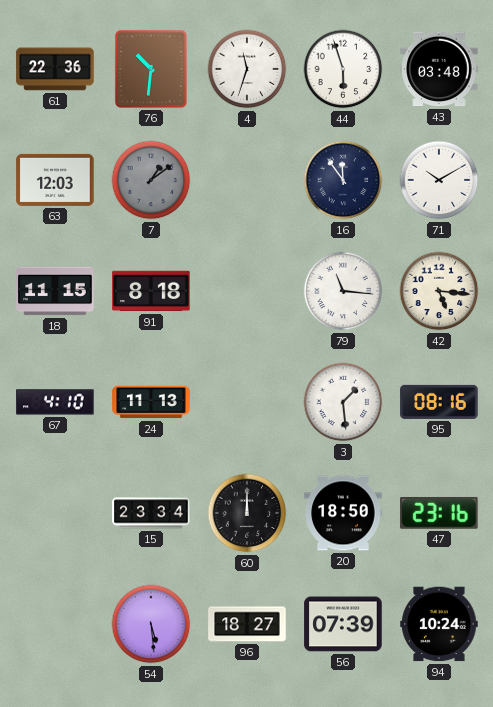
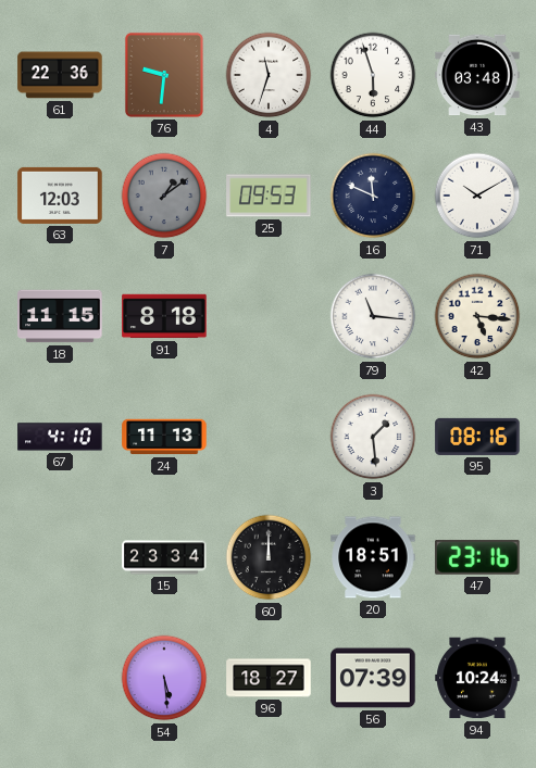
76: 10:31 -> 9:31
25: none -> 09:53
16: 11:54 -> 11:49
20: 18:50 -> 18:51
